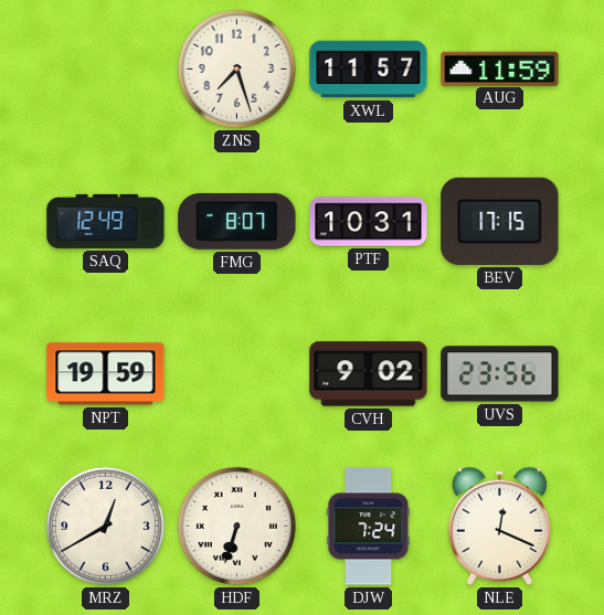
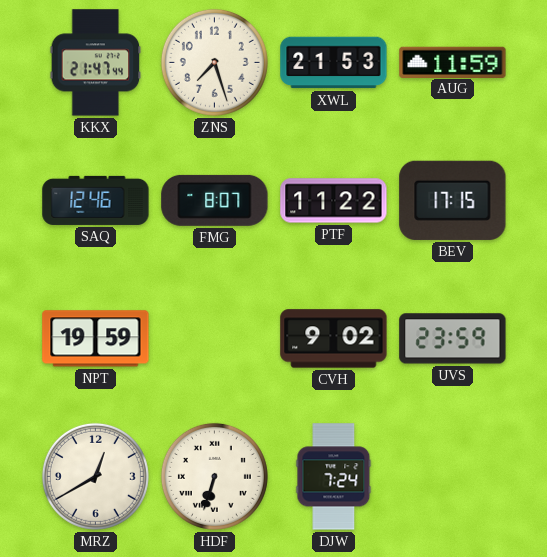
KKX: none -> 21:47
XWL: 11:57 -> 21:53
SAQ: 12:49 -> 12:46
PTF: 10:31 -> 11:22
UVS: 23:56 -> 23:59
NLE: 12:19 -> none
